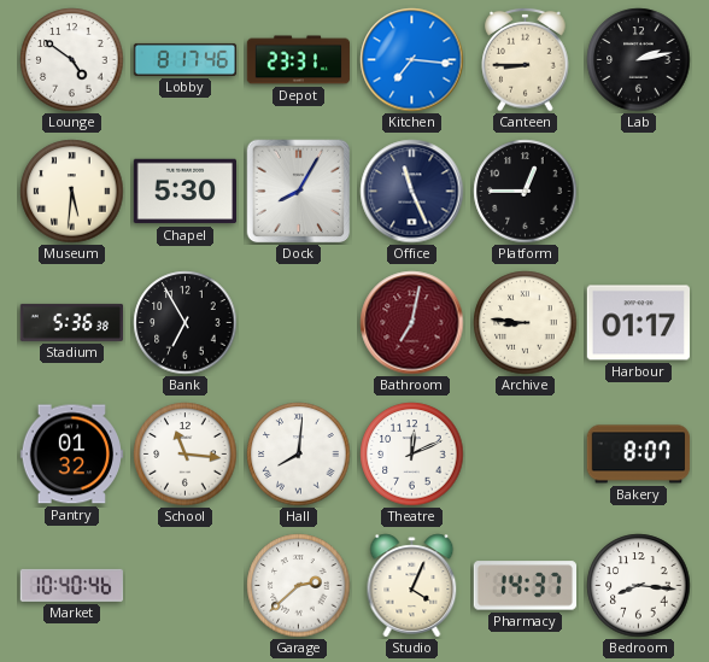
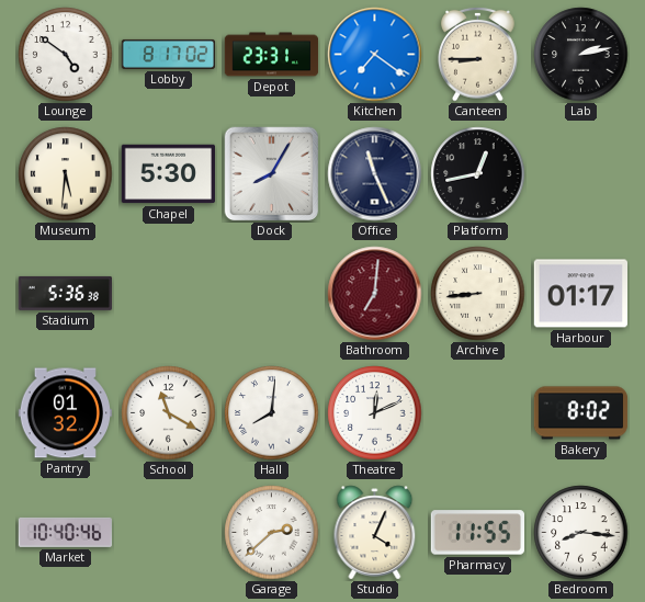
Lobby: 8:17:46 -> 8:17:02
Kitchen: 7:16 -> 7:21
Platform: 12:45 -> 12:43
Bank: 6:55 -> none
Bathroom: 7:02 -> 7:01
Archive: 8:46 -> 8:44
School: 11:16 -> 11:20
Bakery: 8:07 -> 8:02
Pharmacy: 14:37 -> 11:55
